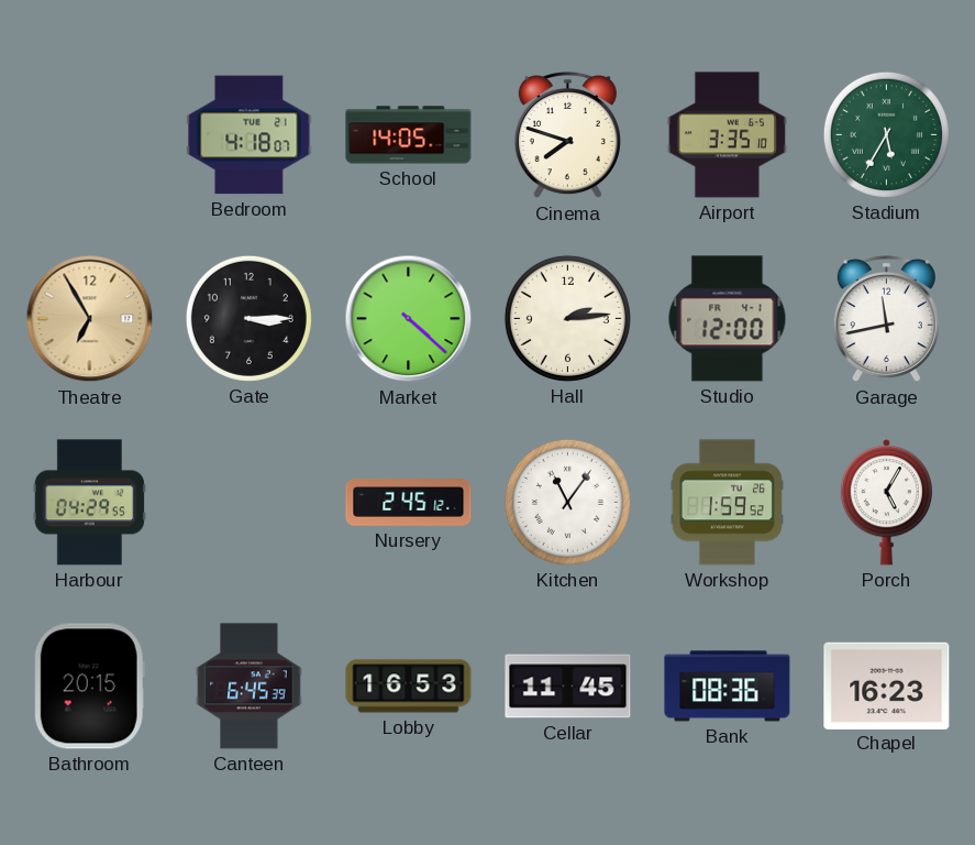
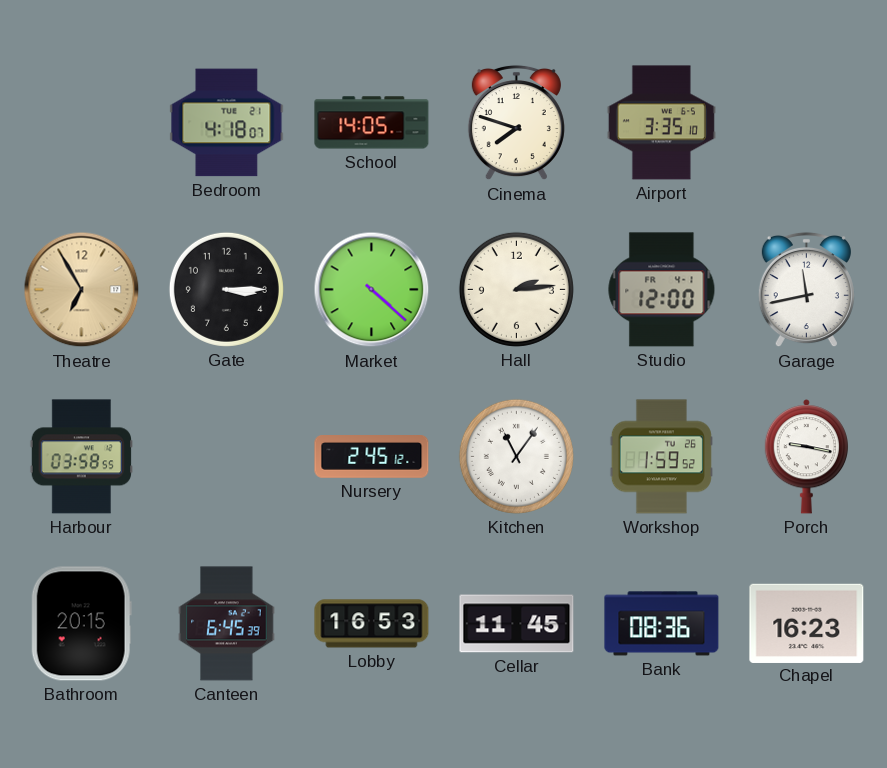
Stadium: 5:35 -> none
Harbour: 04:29 -> 03:58
Porch: 5:05 -> 9:17
